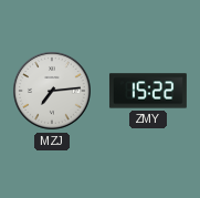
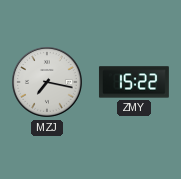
MZJ: 7:14 -> 7:17
